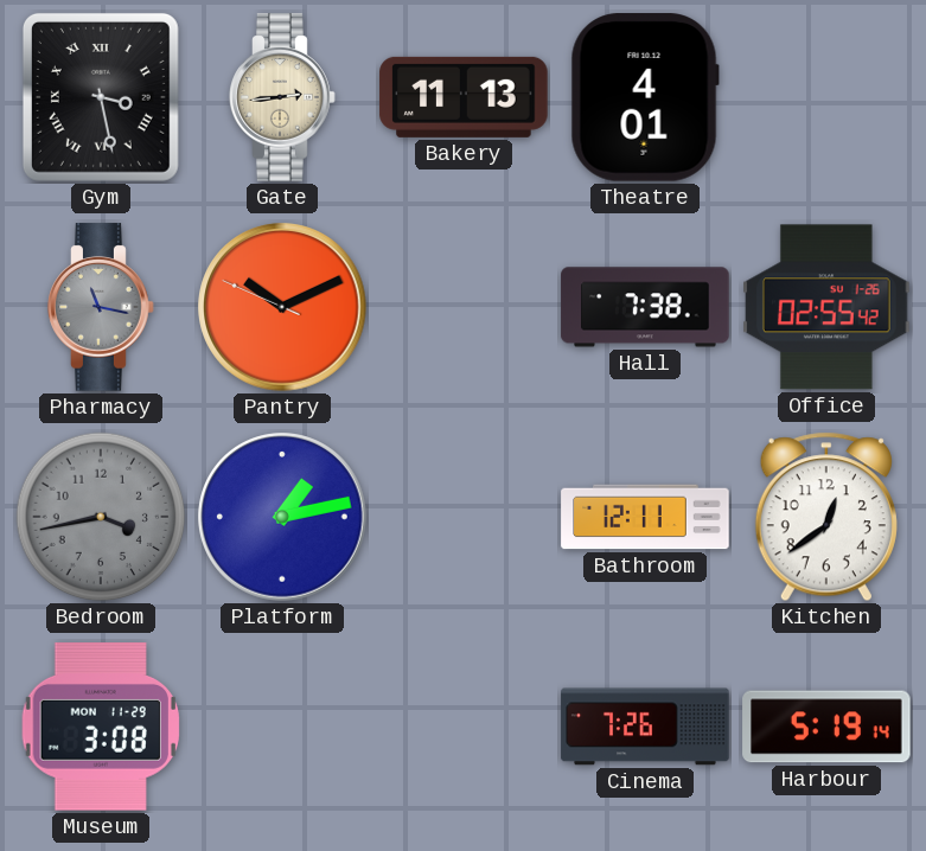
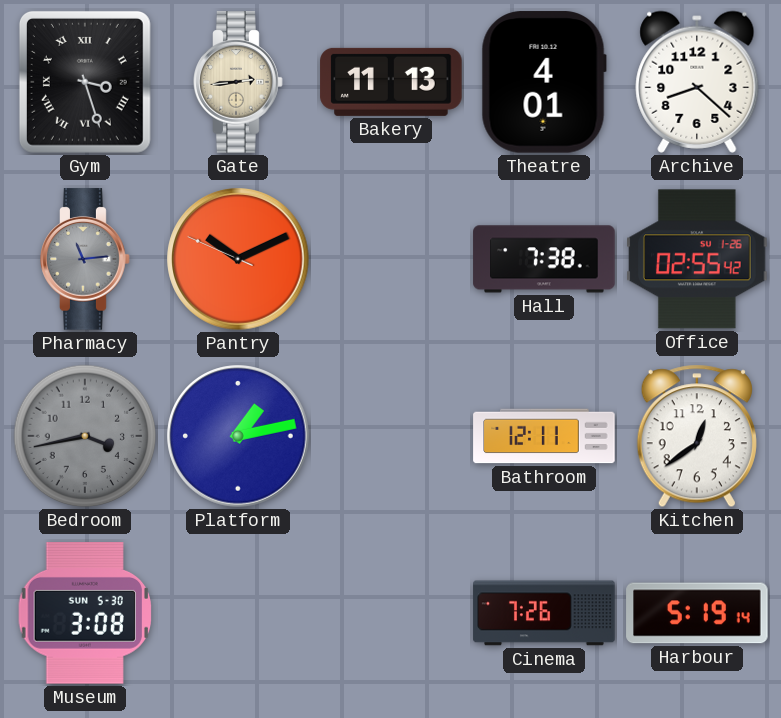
Gym: 3:28 -> 3:27
Archive: none -> 8:22
Pharmacy: 11:17 -> 11:14
Museum date: MON 11-29 -> SUN 5-30
